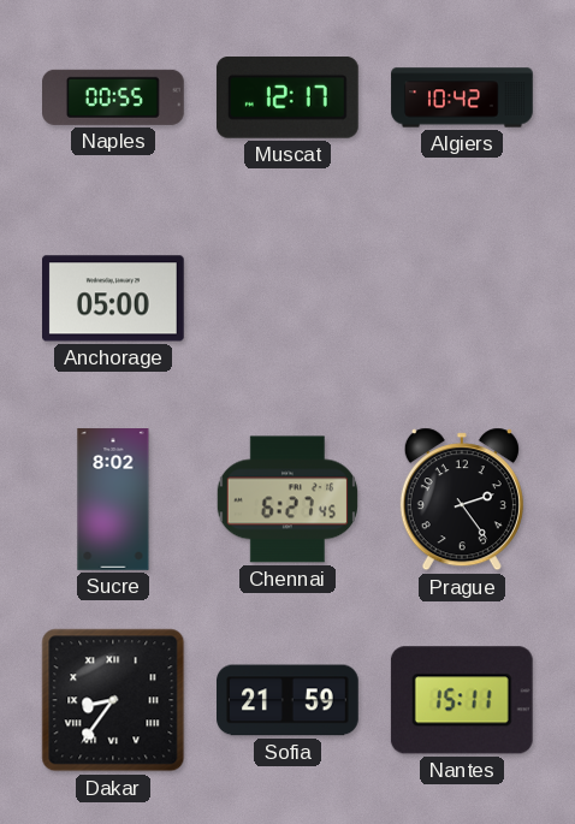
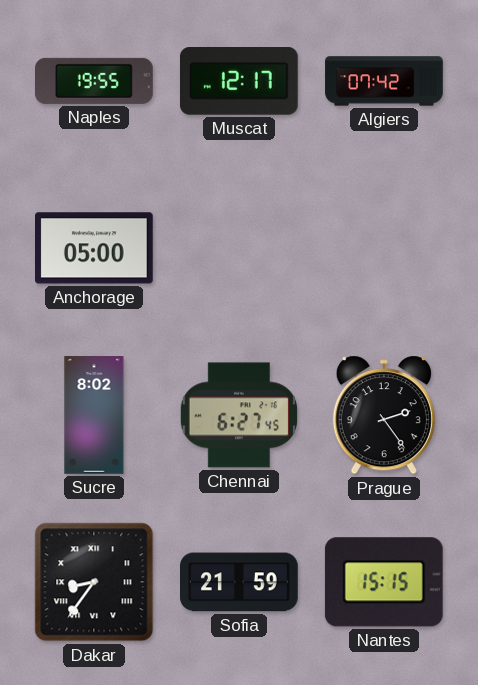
Naples: 00:55 -> 19:55
Algiers: 10:42 -> 07:42
Nantes: 15:11 -> 15:15
